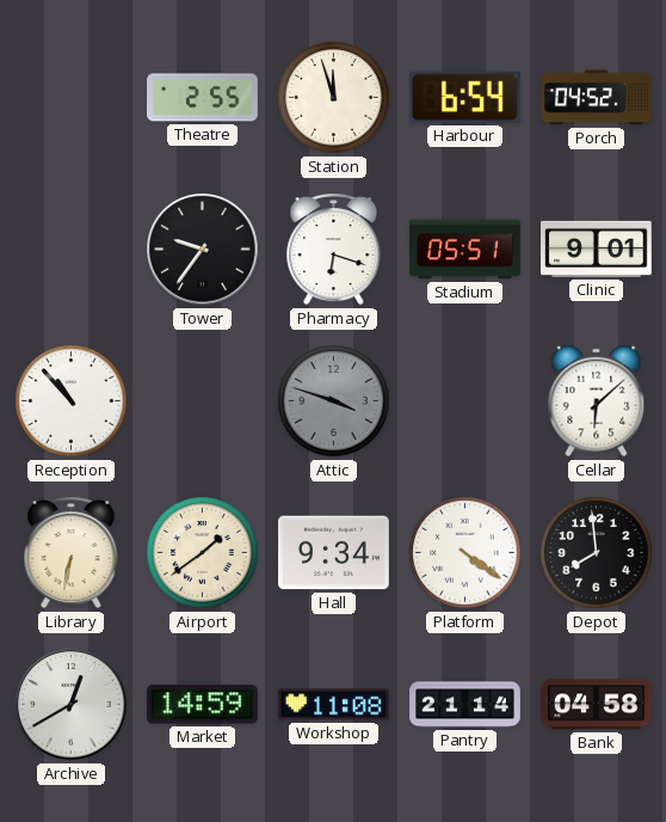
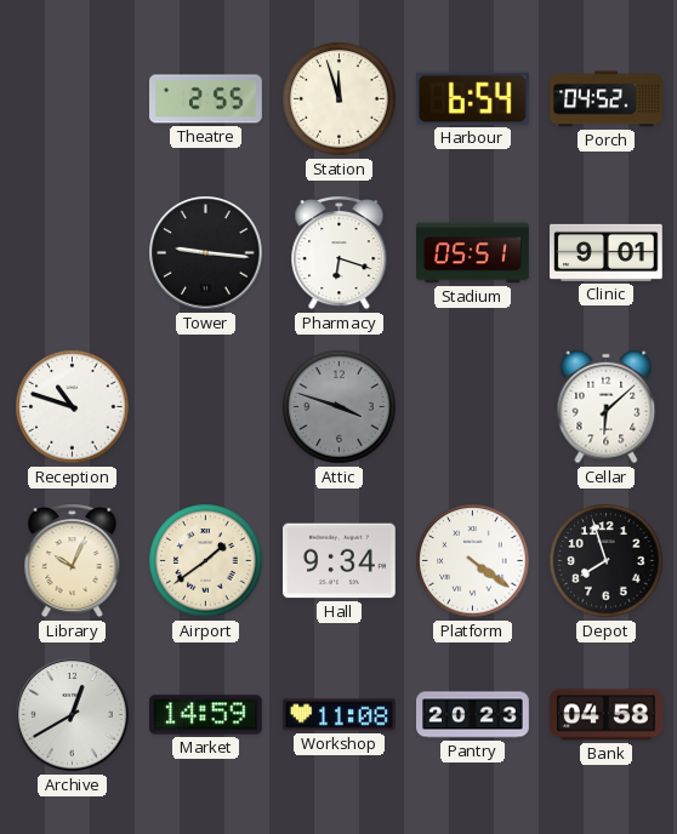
Tower: 9:36 -> 9:16
Reception: 10:53 -> 10:48
Library: 6:32 -> 10:04
Depot: 7:59 -> 7:57
Pantry: 21:14 -> 20:23
